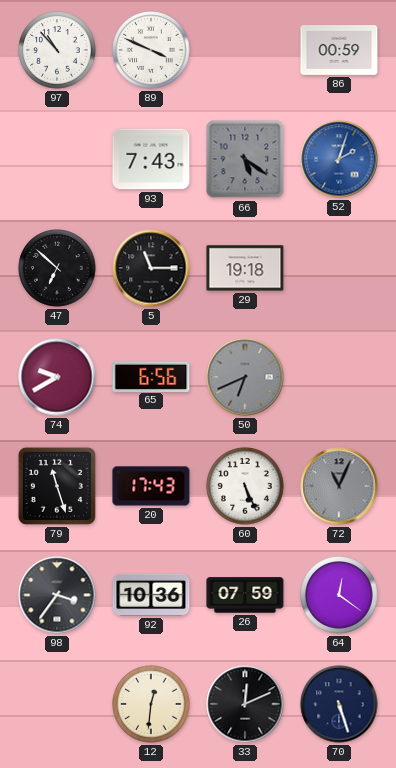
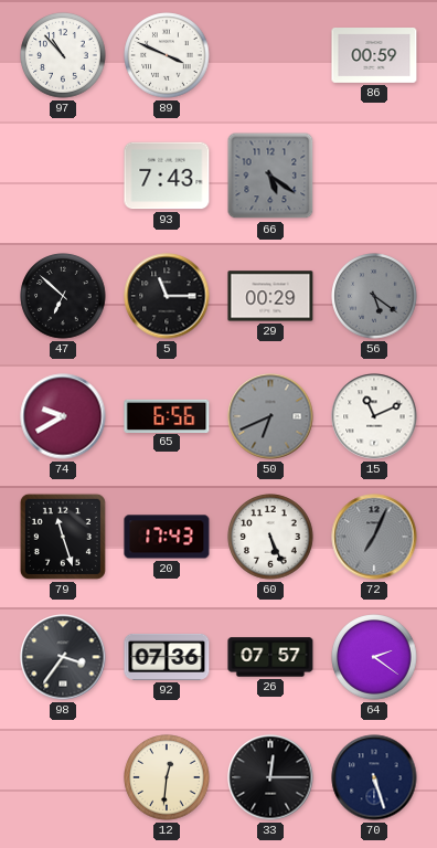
52: 2:03 -> none
29: 19:18 -> 00:29
56: none -> 5:21
15: none -> 11:11
72: 11:04 -> 7:04
92: 10:36 -> 07:36
26: 07:59 -> 07:57
64: 12:21 -> 2:21
33: 12:11 -> 12:15
